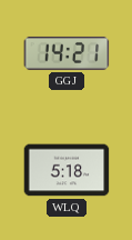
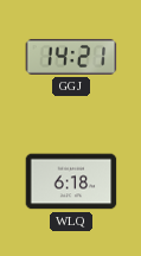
WLQ: 5:18 -> 6:18
